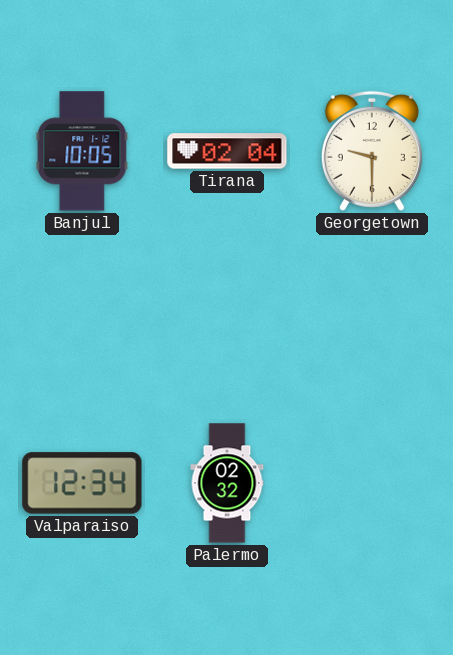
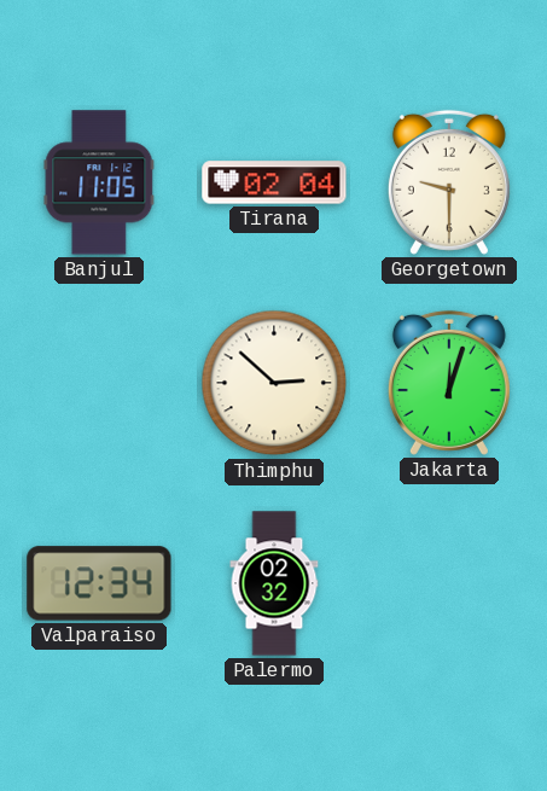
Banjul: 10:05 -> 11:05
Thimphu: none -> 2:52
Jakarta: none -> 12:03
